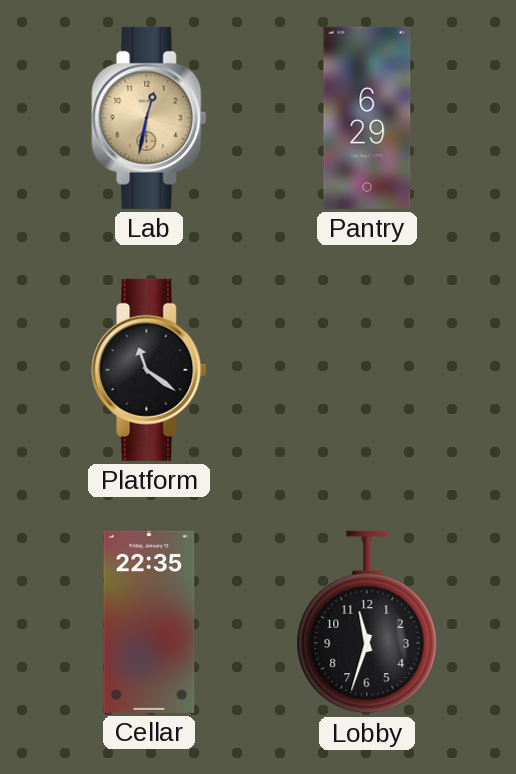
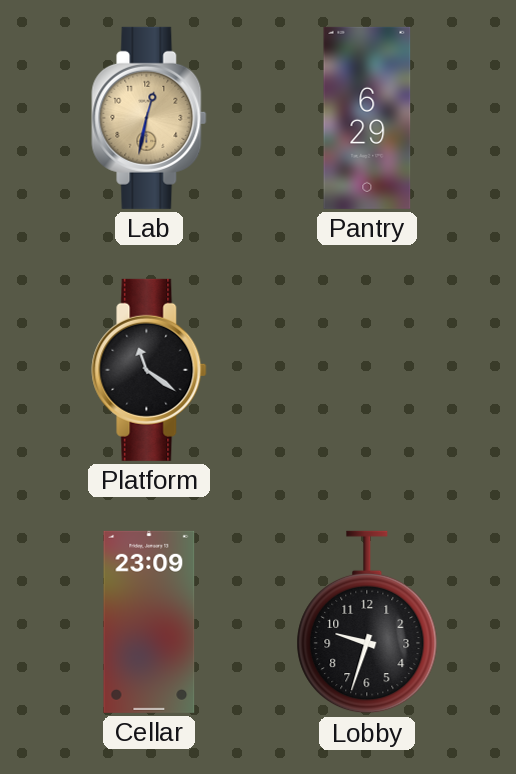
Cellar: 22:35 -> 23:09
Lobby: 11:33 -> 9:33
